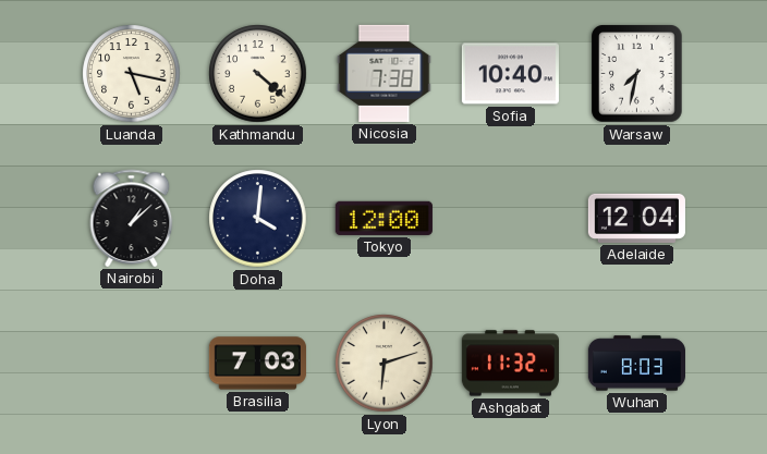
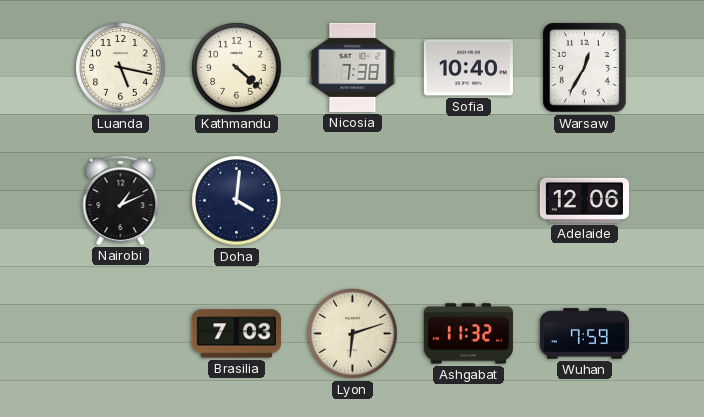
Warsaw: 7:32 -> 12:35
Nairobi: 1:08 -> 1:11
Tokyo: 12:00 -> none
Adelaide: 12:04 -> 12:06
Wuhan: 8:03 -> 7:59
